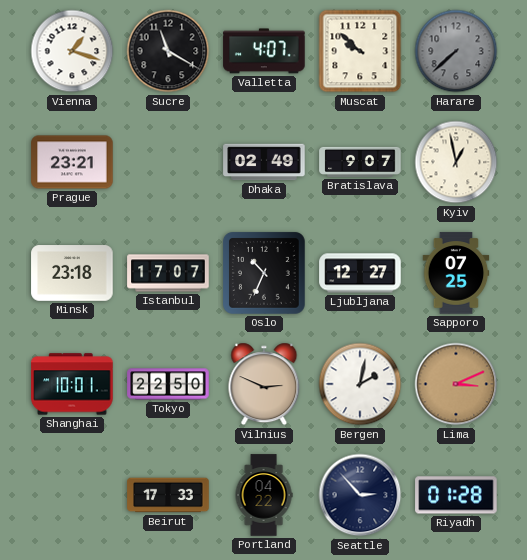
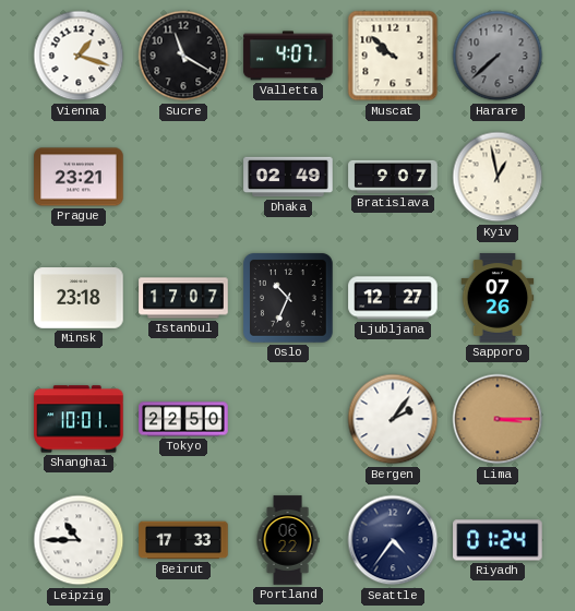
Sapporo: 07:25 -> 07:26
Vilnius: 2:49 -> none
Bergen: 2:02 -> 2:06
Lima: 3:11 -> 3:15
Leipzig: none -> 10:45
Portland: 04:22 -> 06:22
Seattle: 2:53 -> 4:36
Riyadh: 01:28 -> 01:24
